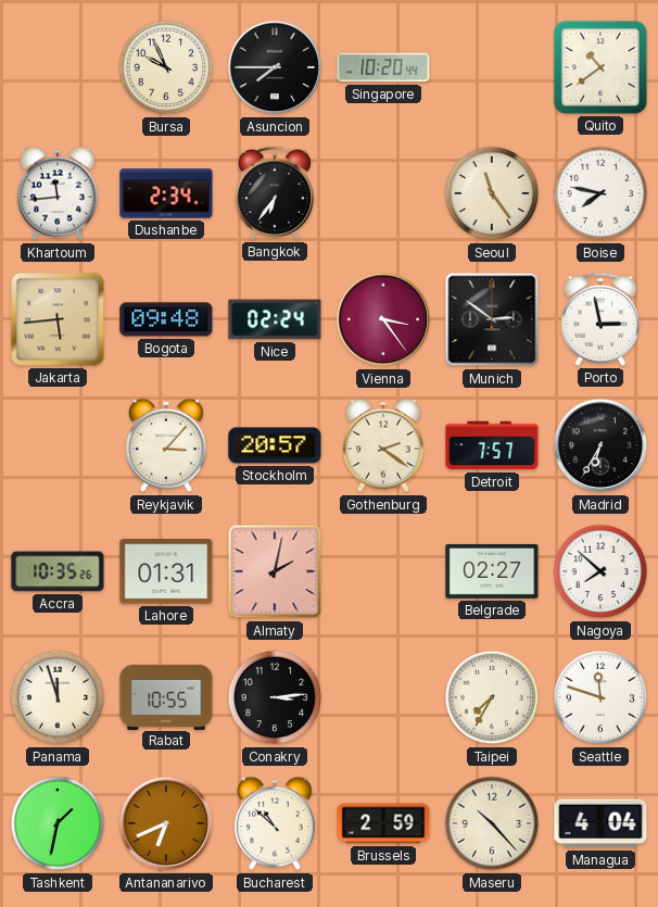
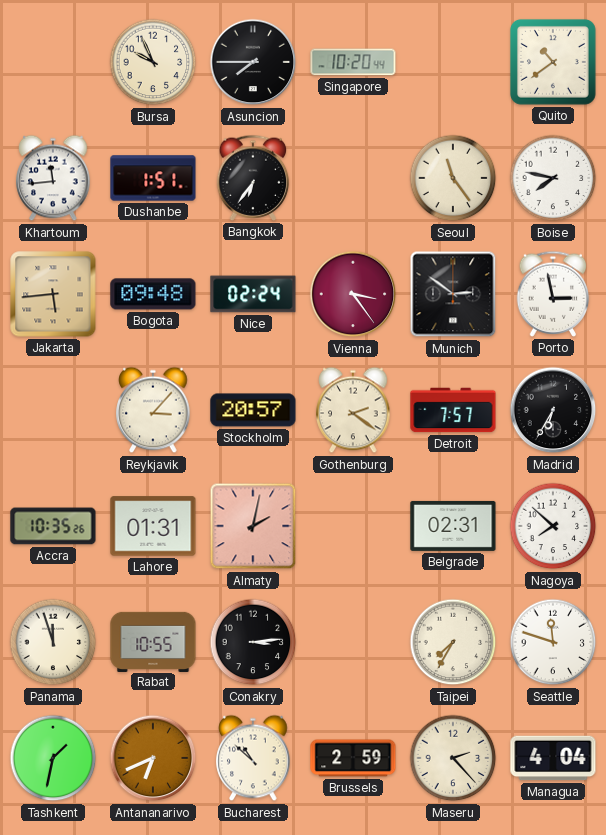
Dushanbe: 2:34 -> 1:51
Belgrade: 02:27 -> 02:31
Maseru: 10:23 -> 2:23
